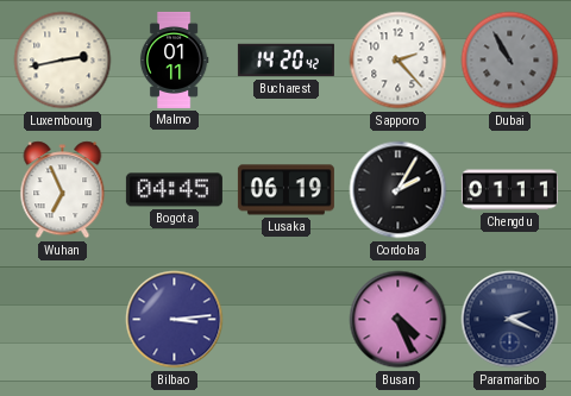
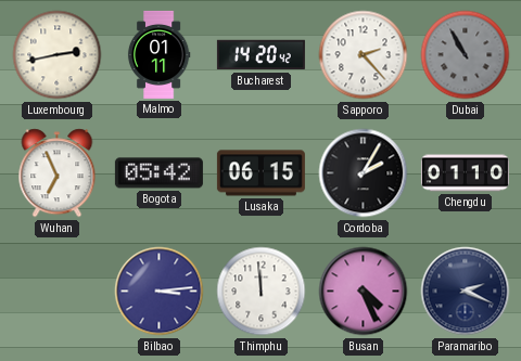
Bogota: 04:45 -> 05:42
Lusaka: 06:19 -> 06:15
Chengdu: 01:11 -> 01:10
Thimphu: none -> 11:59
